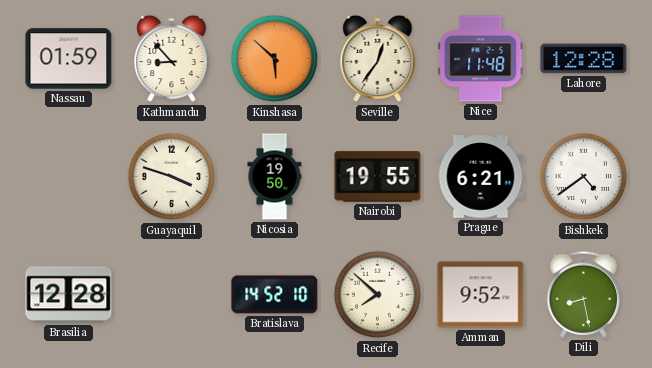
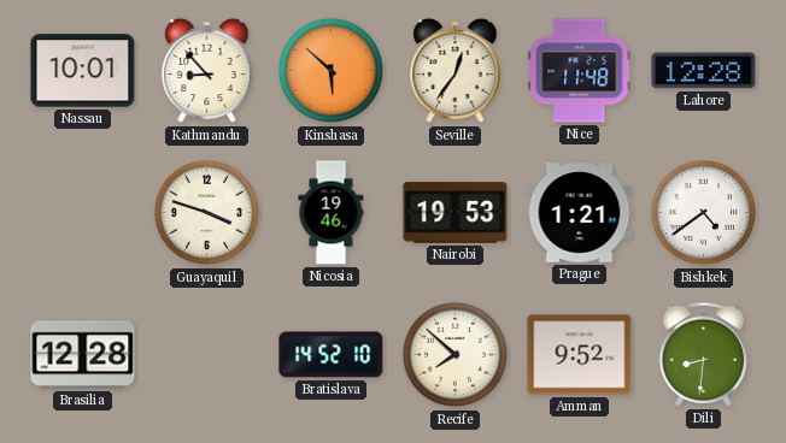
Nassau: 01:59 -> 10:01
Nicosia: 19:50 -> 19:46
Nairobi: 19:55 -> 19:53
Prague: 6:21 -> 1:21
Dili: 8:28 -> 8:31
